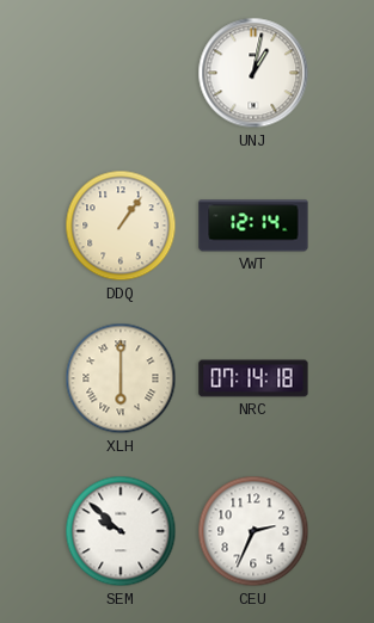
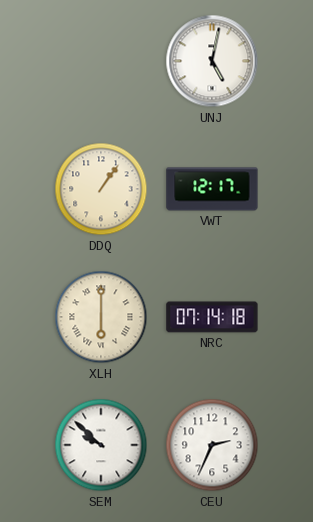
UNJ: 1:02 -> 5:02
VWT: 12:14 -> 12:17
